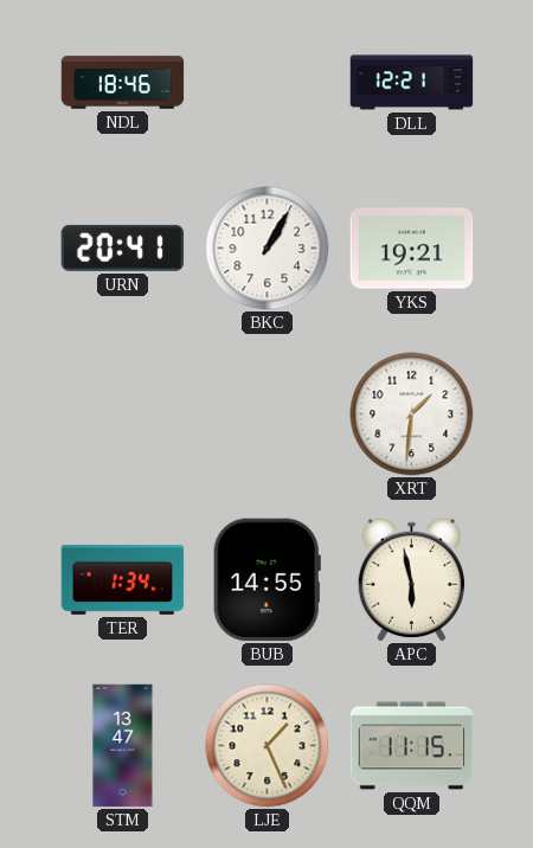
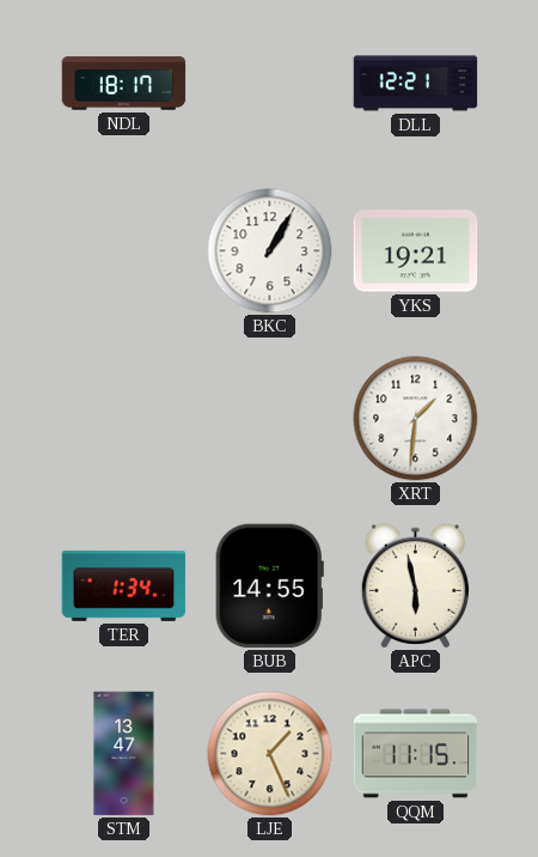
NDL: 18:46 -> 18:17
URN: 20:41 -> none
